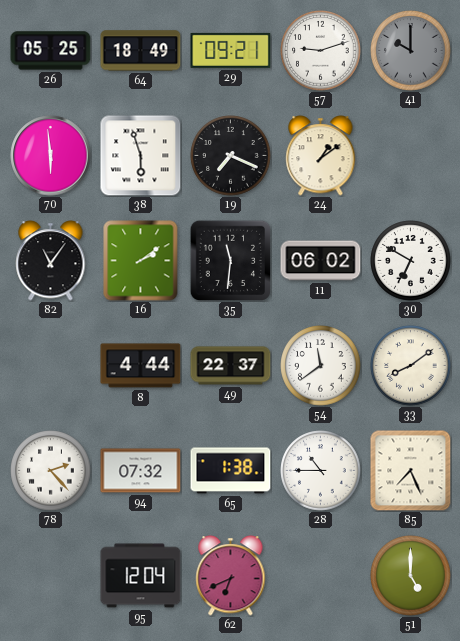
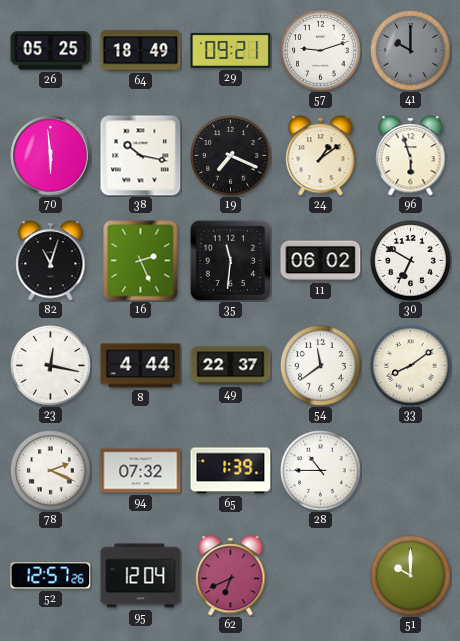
38: 5:57 -> 10:17
96: none -> 5:57
82: 11:06 -> 11:03
16: 2:09 -> 2:26
23: none -> 12:17
78: 2:23 -> 2:19
65: 1:38 -> 1:39
85: 7:26 -> none
52: none -> 12:57
51: 5:00 -> 10:00
